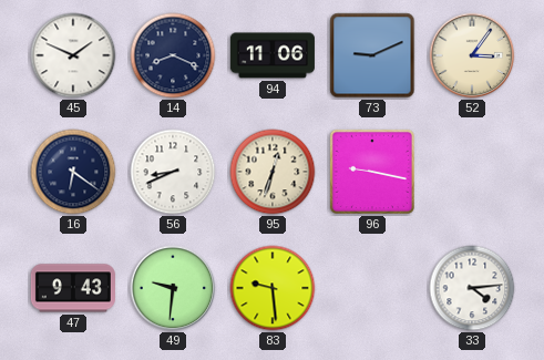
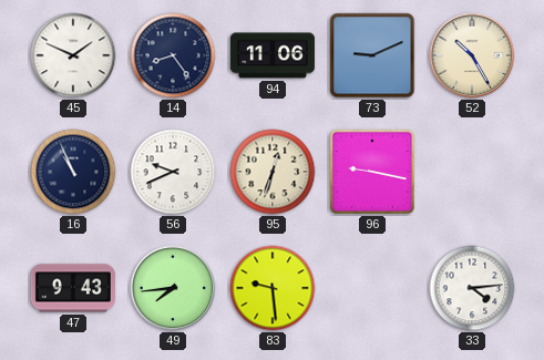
14: 8:19 -> 8:24
52: 3:06 -> 10:25
16: 6:21 -> 10:56
56: 8:41 -> 9:41
49: 9:31 -> 7:44
